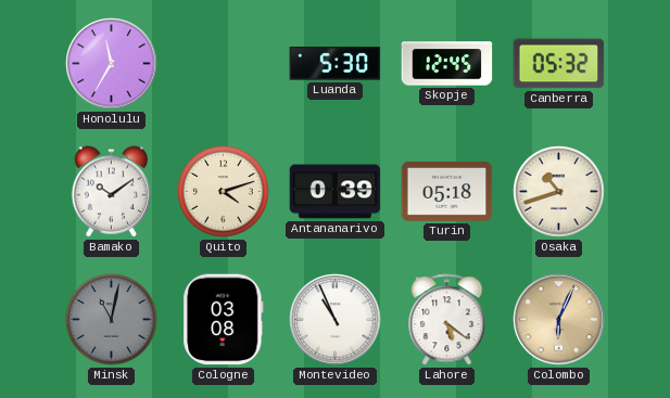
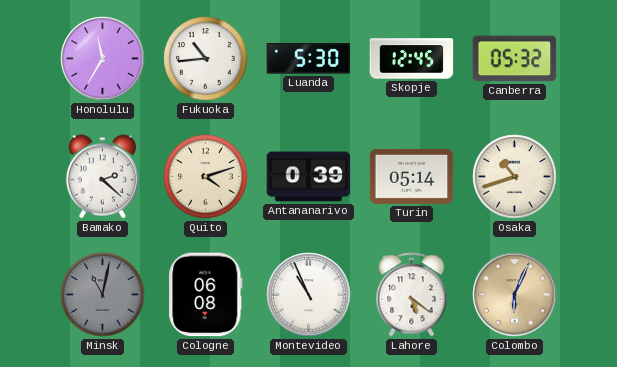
Fukuoka: none -> 10:44
Bamako: 10:09 -> 2:22
Turin: 05:18 -> 05:14
Cologne: 03:08 -> 06:08
